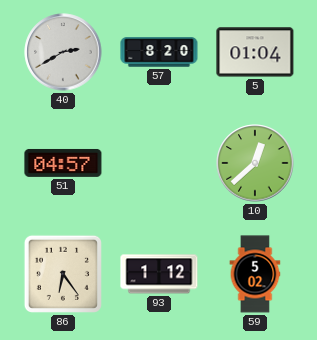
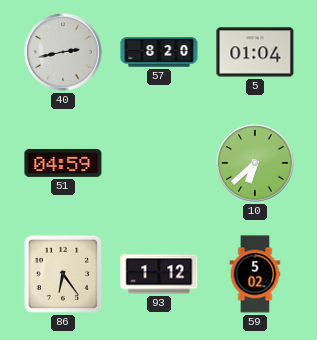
40: 2:40 -> 2:43
51: 04:57 -> 04:59
10: 12:38 -> 6:38
